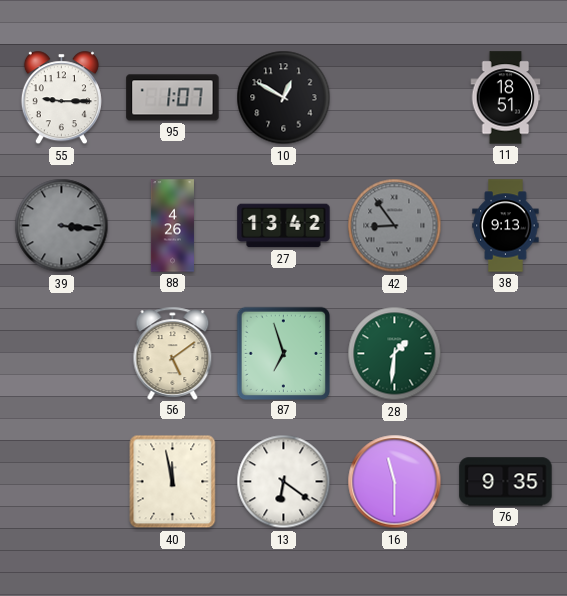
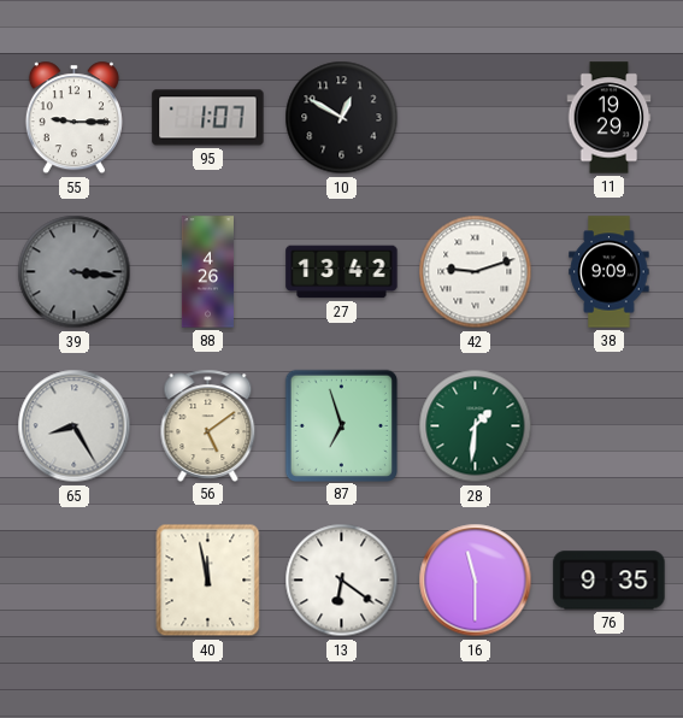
11: 18:51 -> 19:29
42: 8:54 -> 9:12
42 dial: grey -> white
38: 9:13 -> 9:09
65: none -> 8:25
